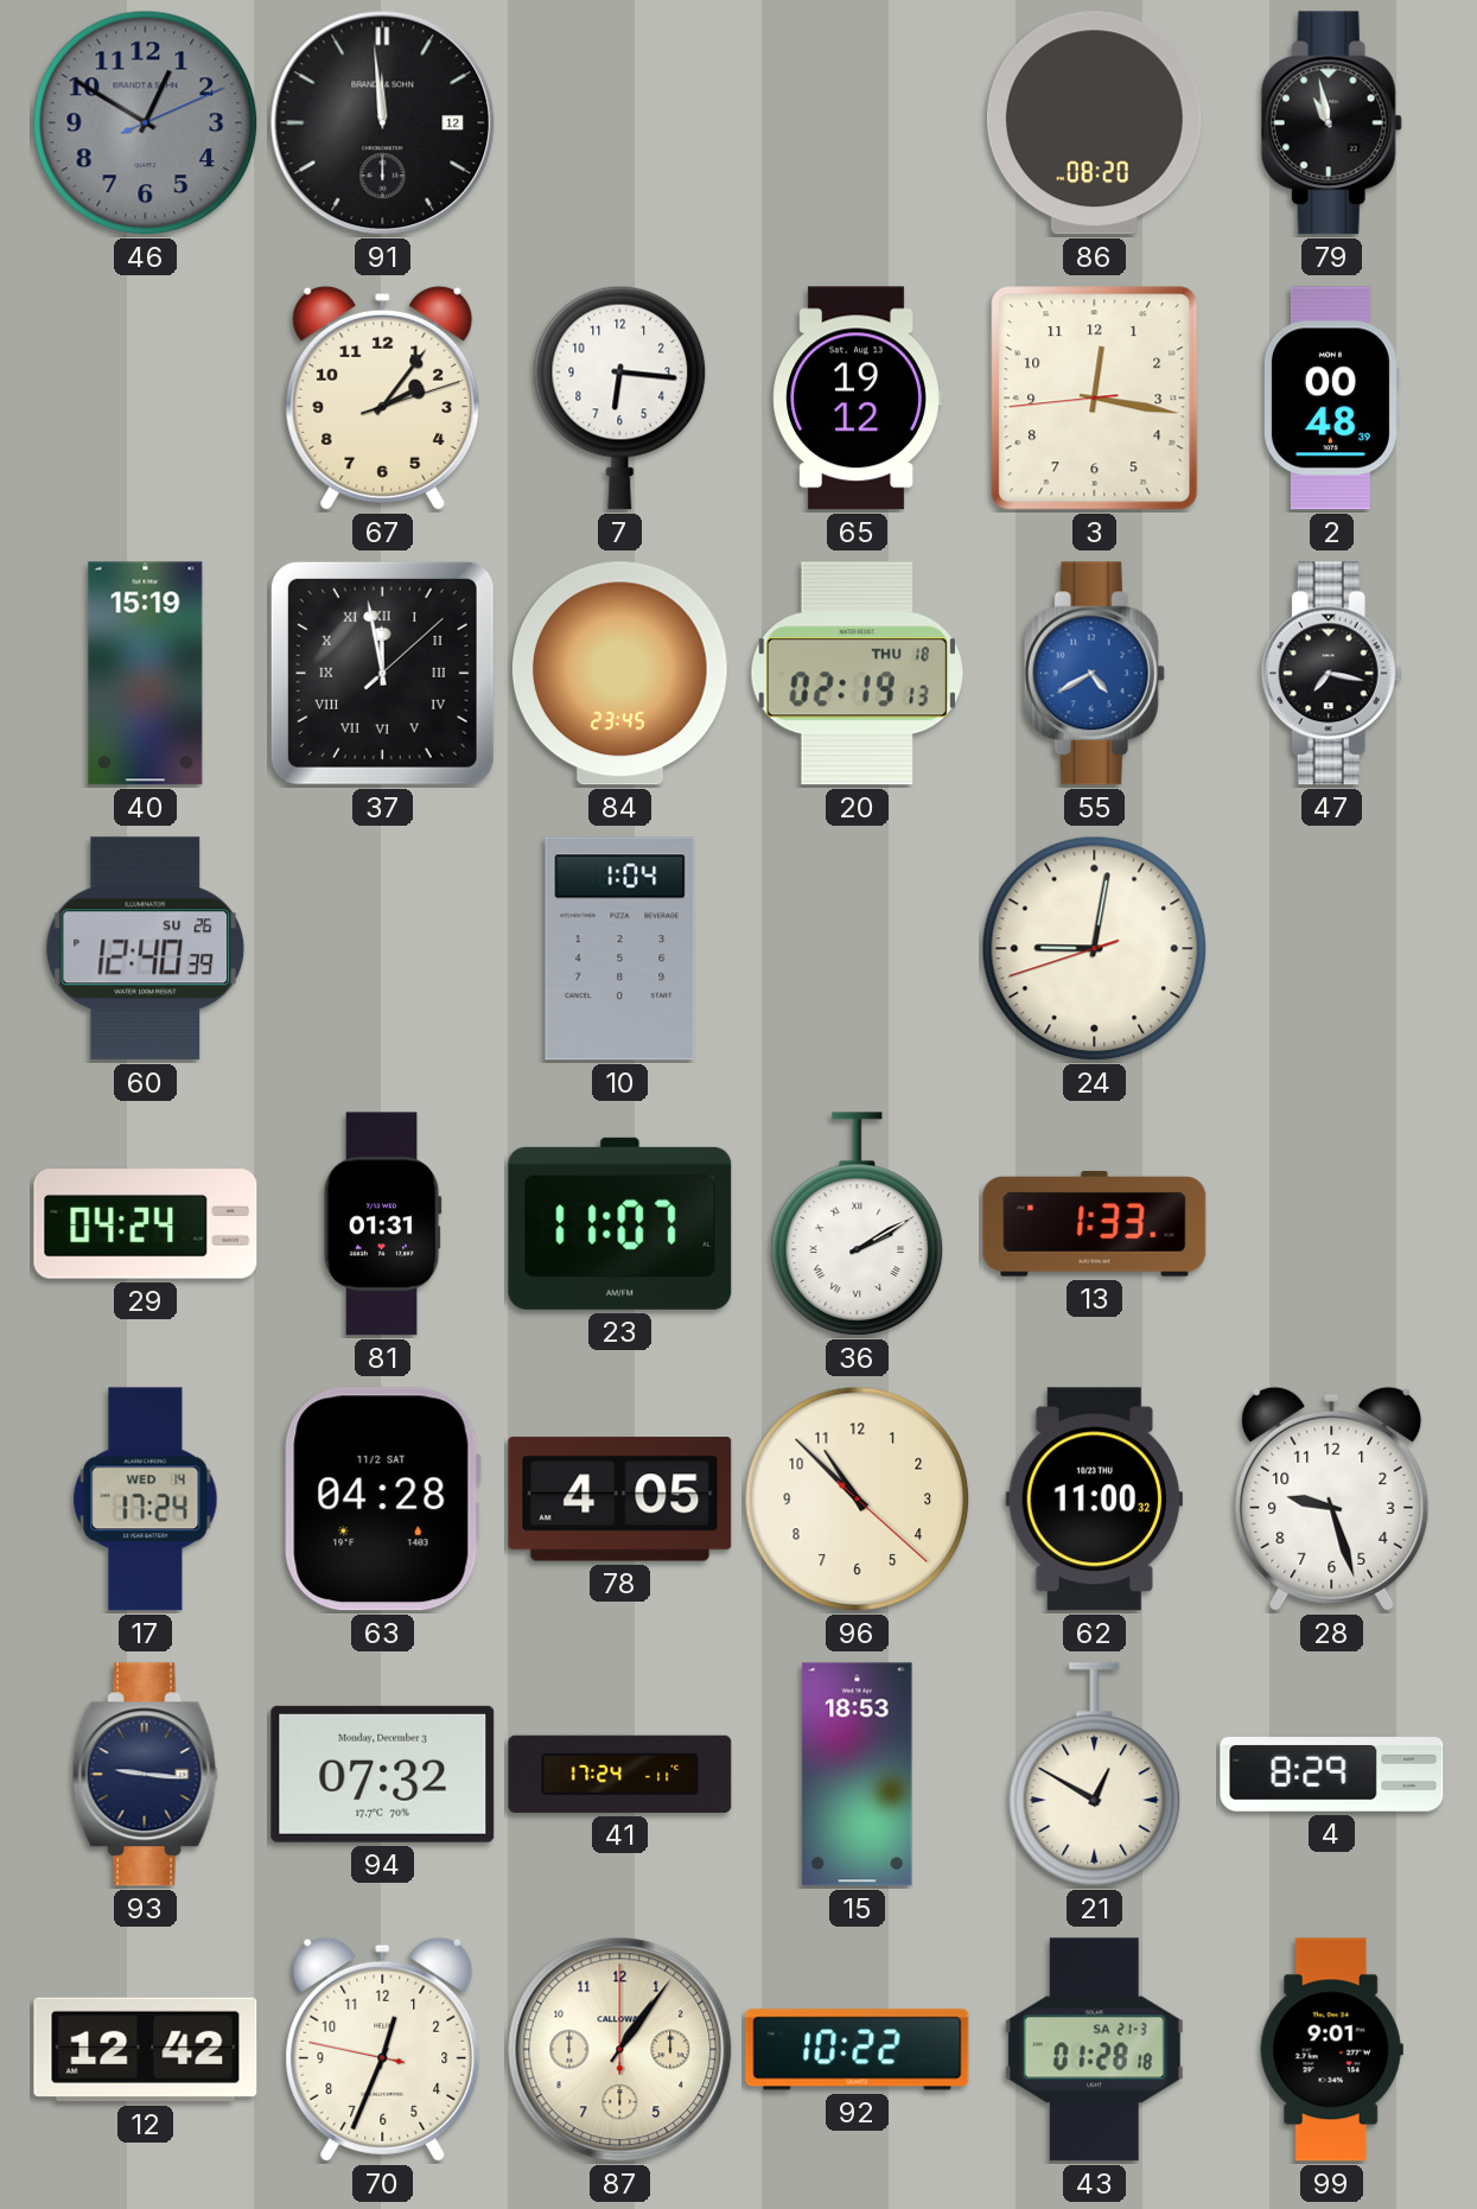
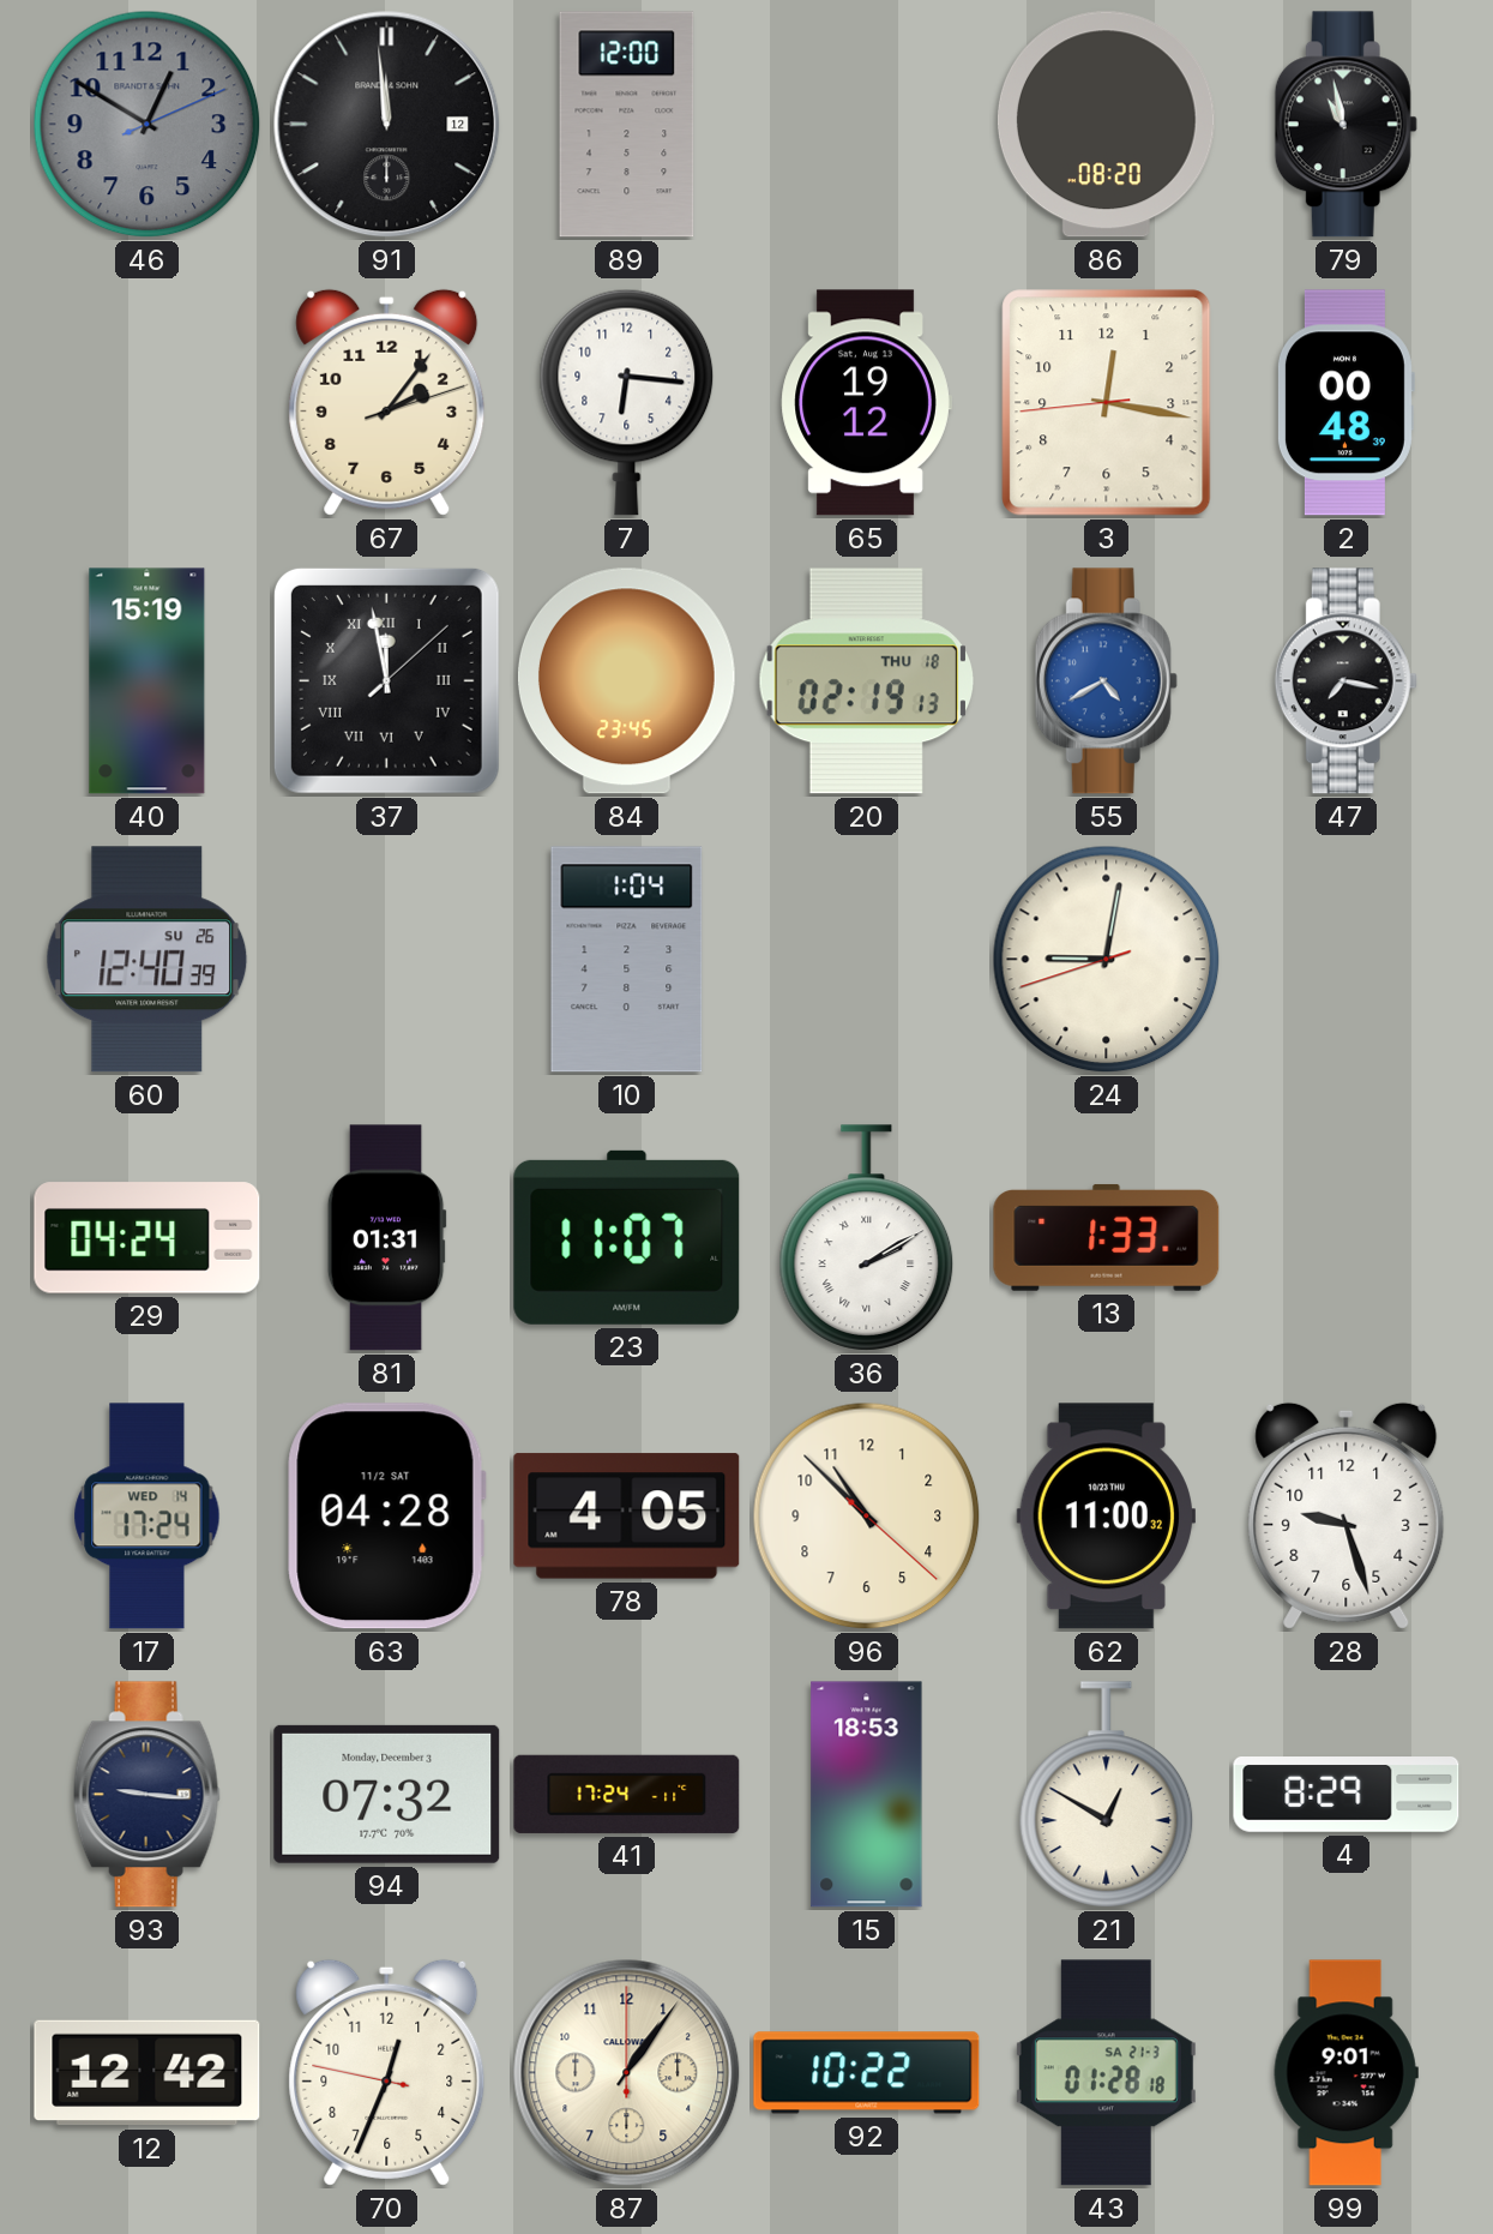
89: none -> 12:00
